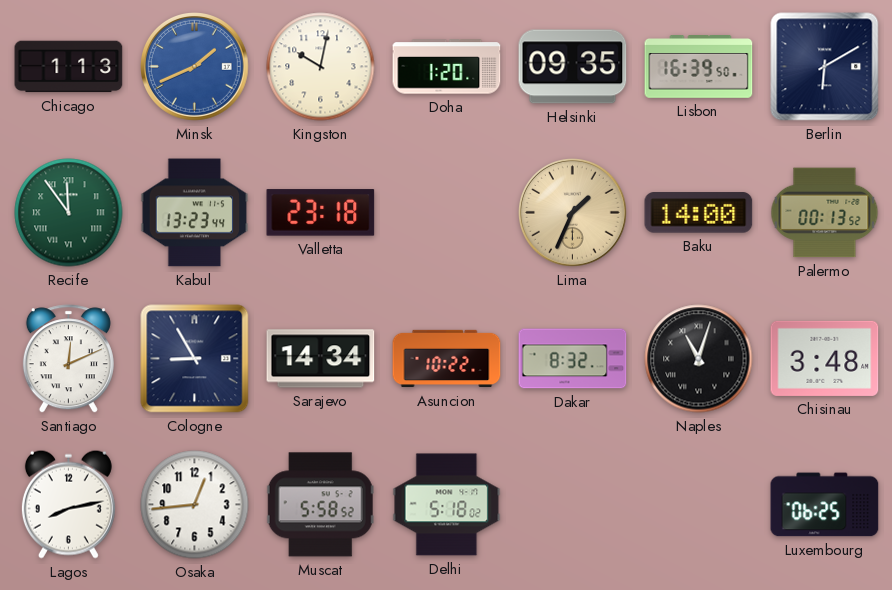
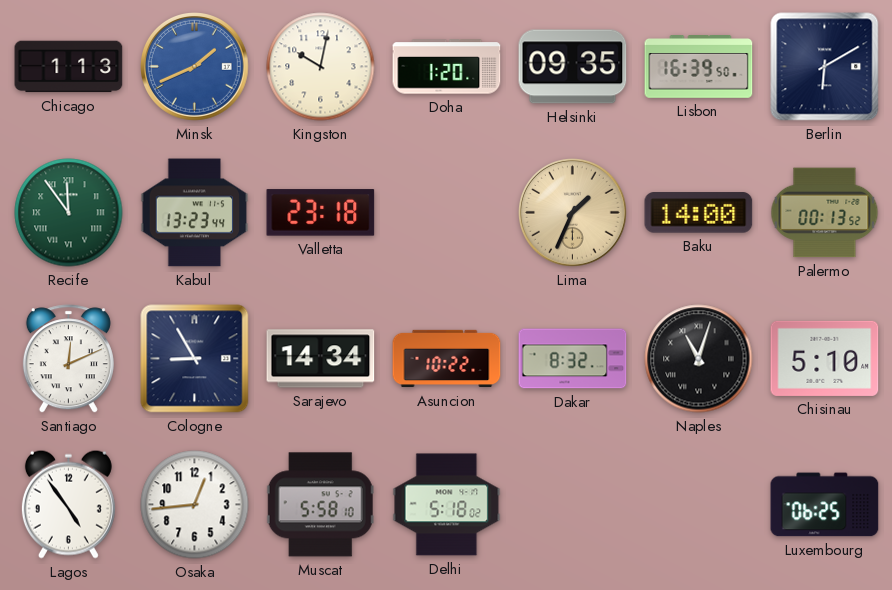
Chisinau: 3:48 -> 5:10
Lagos: 8:13 -> 4:54
Muscat: 5:58:52 -> 5:58:10
